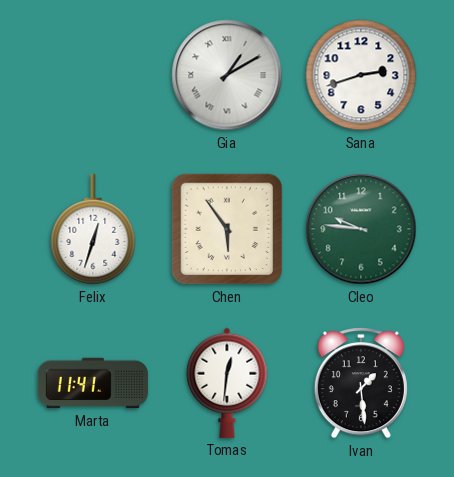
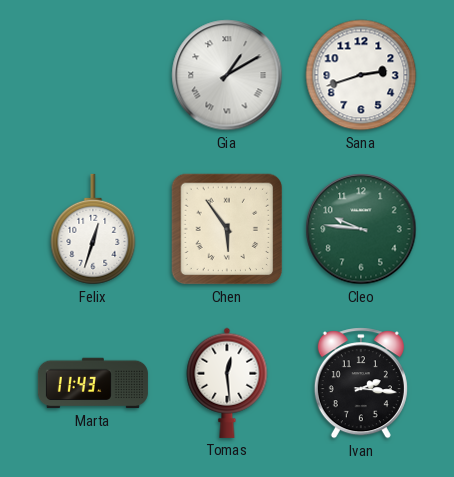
Marta: 11:41 -> 11:43
Tomas: 12:31 -> 12:29
Ivan: 1:29 -> 2:16
